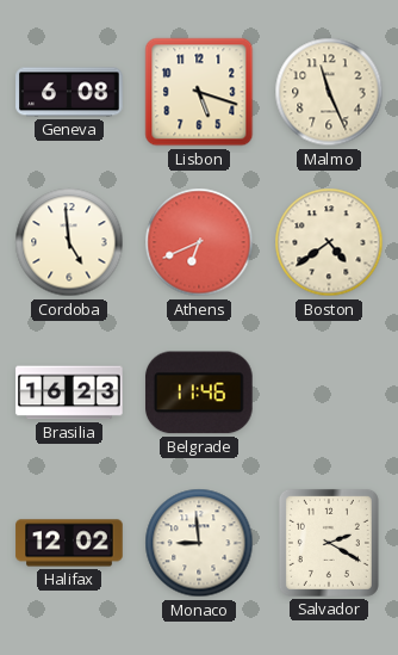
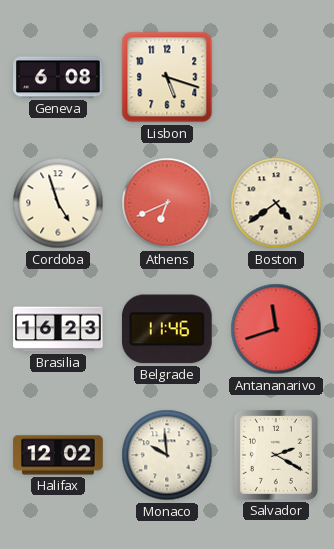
Malmo: 11:26 -> none
Cordoba: 4:59 -> 4:57
Antananarivo: none -> 11:42
Monaco: 8:59 -> 9:59
